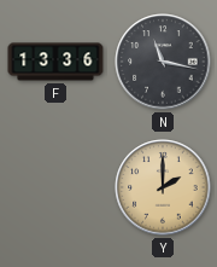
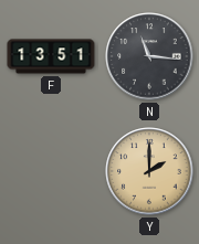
F: 13:36 -> 13:51
N: 11:17 -> 11:16
